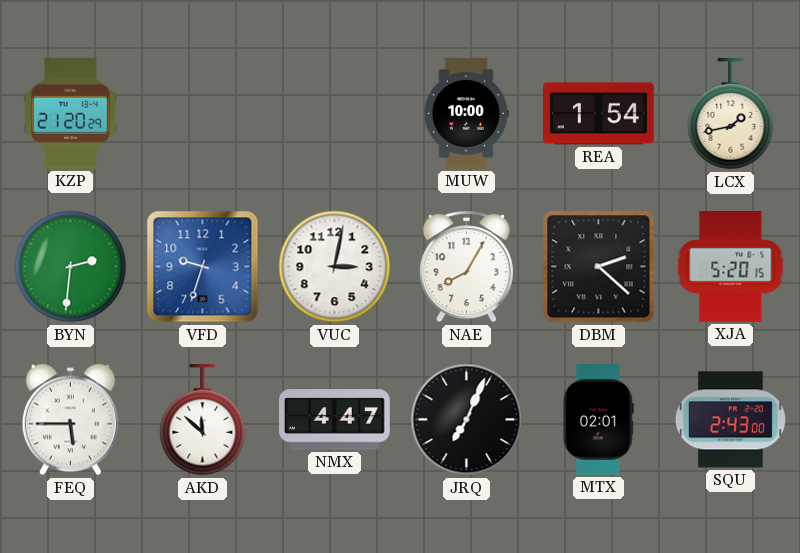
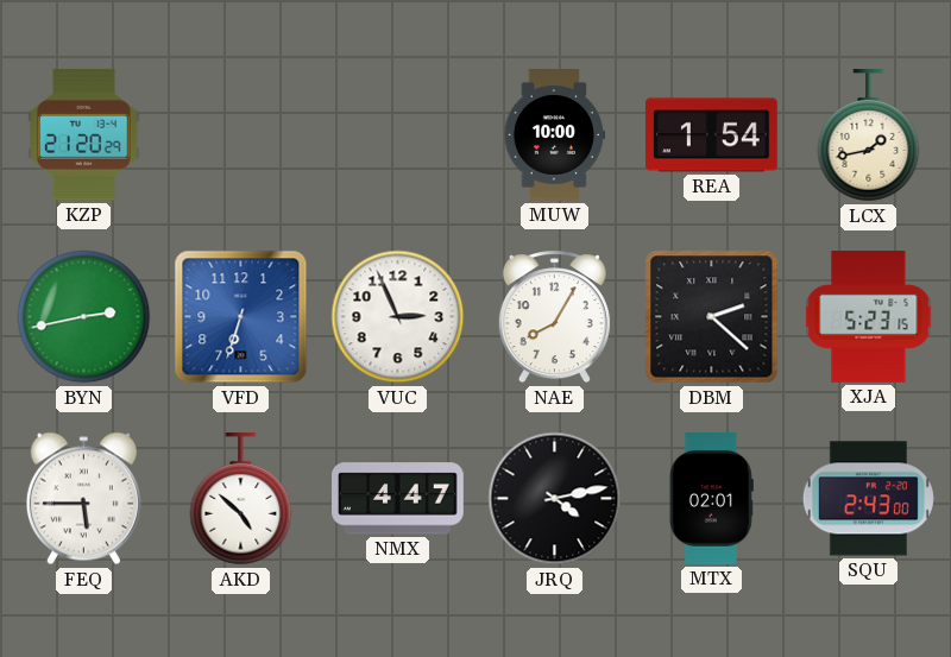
BYN: 2:31 -> 2:43
VFD: 9:33 -> 6:33
VUC: 3:02 -> 2:56
XJA: 5:20 -> 5:23
AKD: 11:52 -> 4:52
JRQ: 7:04 -> 4:13
